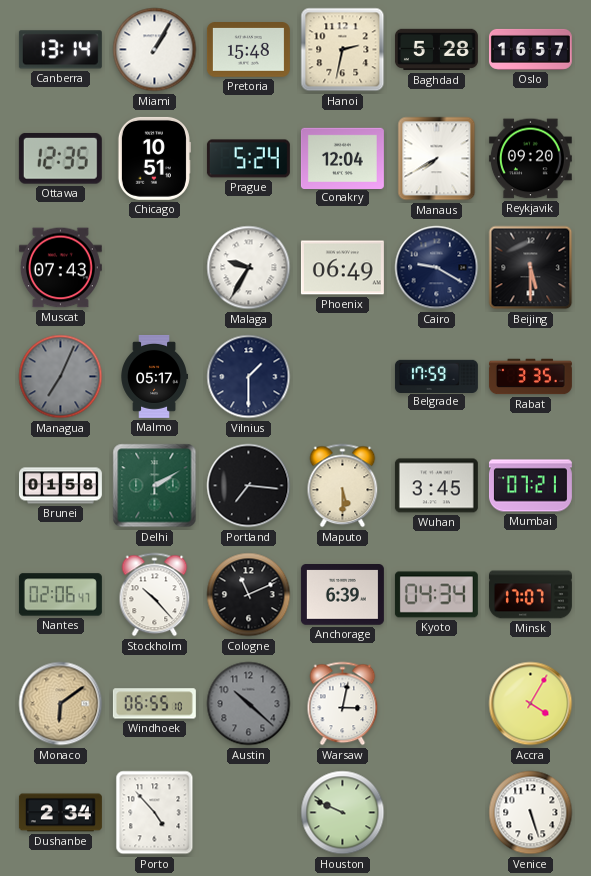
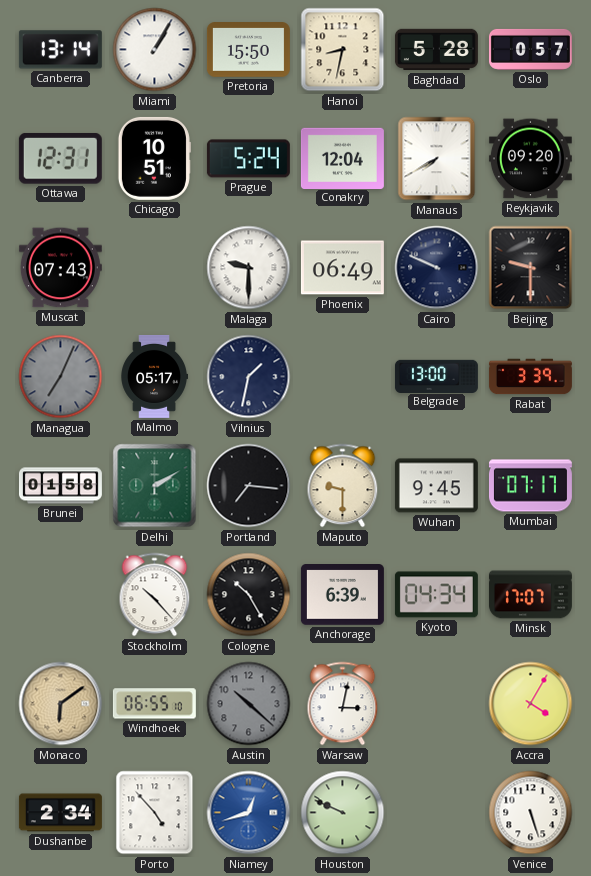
Pretoria: 15:48 -> 15:50
Hanoi: 2:32 -> 8:32
Oslo: 16:57 -> 0:57
Ottawa: 12:35 -> 12:31
Malaga: 9:35 -> 9:30
Cairo: 9:20 -> 9:49
Beijing: 5:30 -> 9:30
Vilnius: 1:30 -> 1:32
Belgrade: 17:59 -> 13:00
Rabat: 3:35 -> 3:39
Maputo: 5:30 -> 9:30
Wuhan: 3:45 -> 9:45
Mumbai: 07:21 -> 07:17
Nantes: 02:06 -> none
Cologne: 11:11 -> 10:25
Niamey: none -> 12:42
